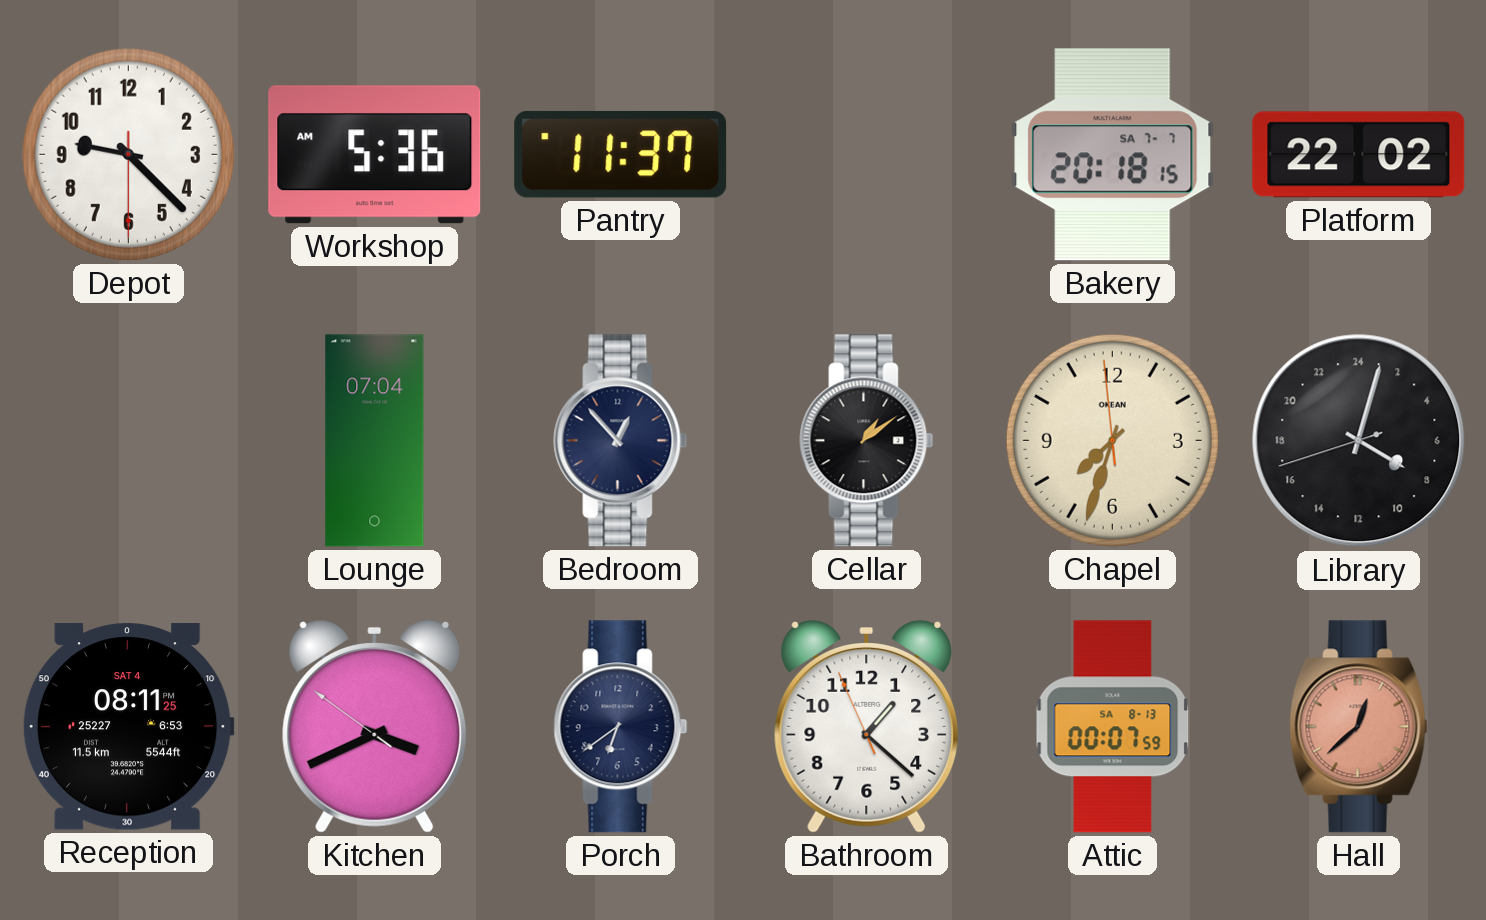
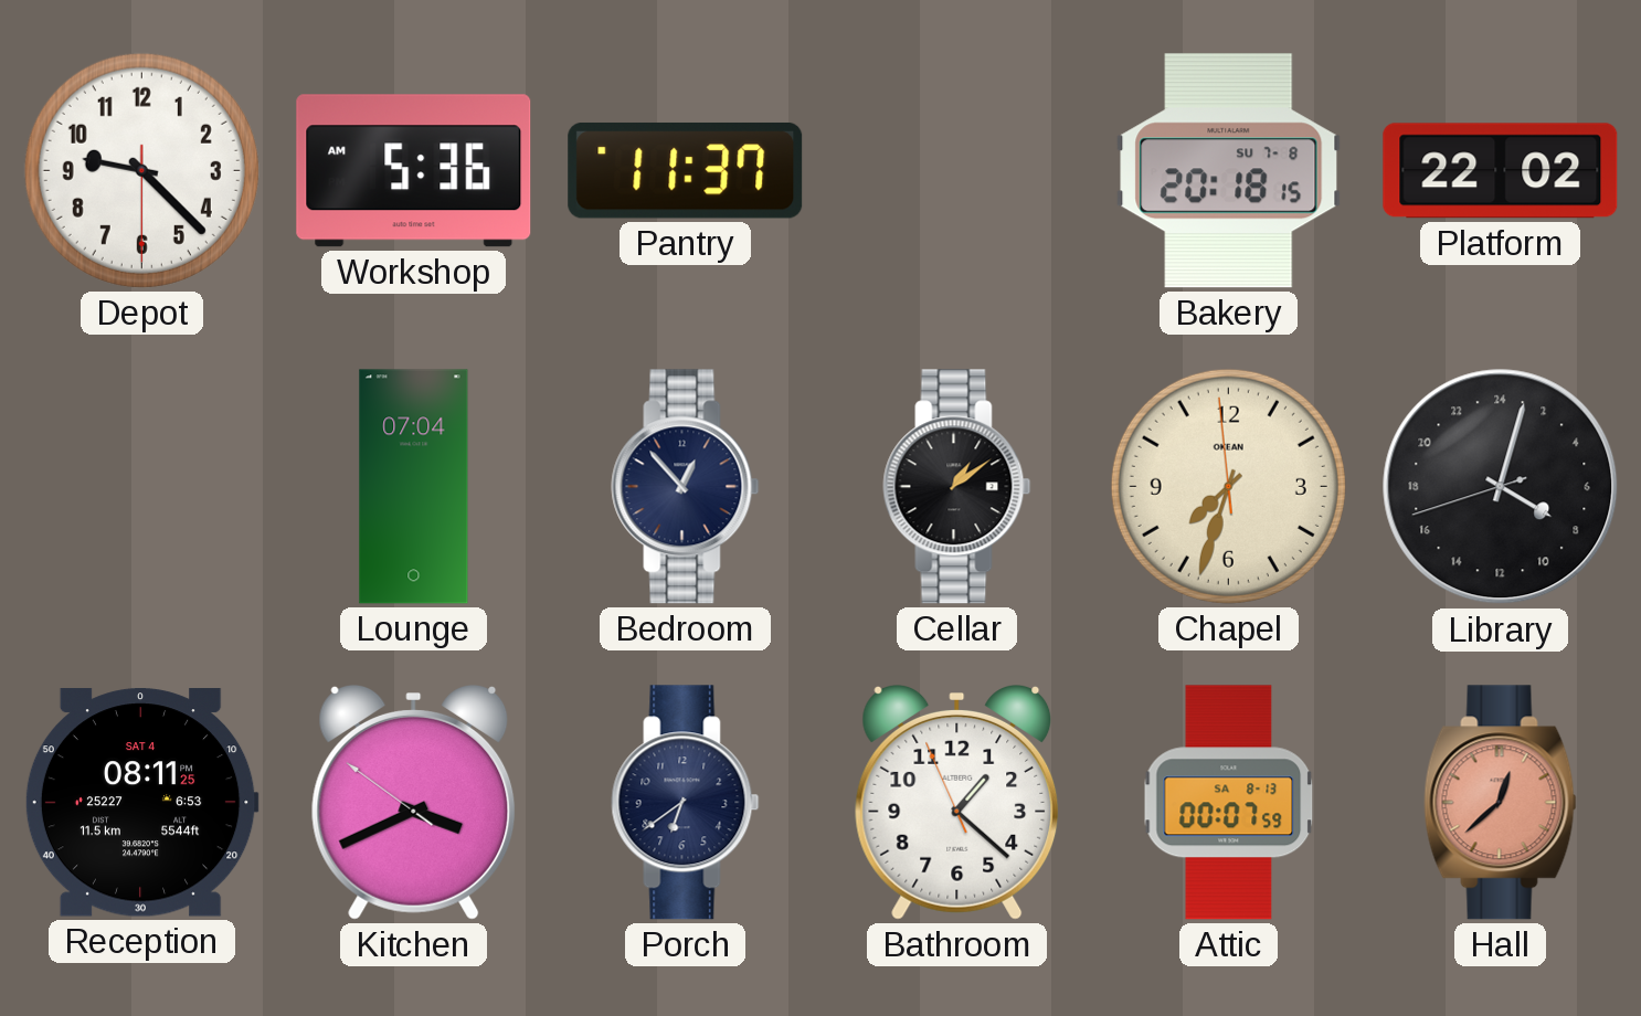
Bakery date: SA 7-7 -> SU 7-8
